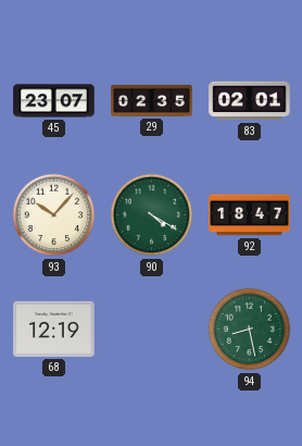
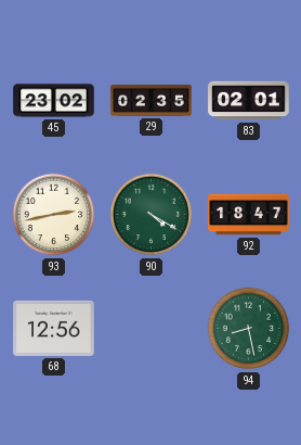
45: 23:07 -> 23:02
93: 10:07 -> 2:43
68: 12:19 -> 12:56
